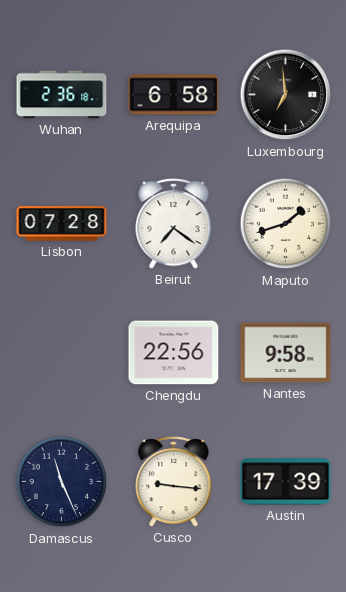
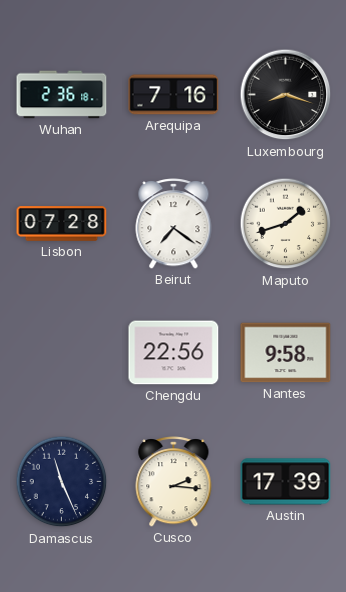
Arequipa: 6:58 -> 7:16
Luxembourg: 6:59 -> 8:18
Cusco: 9:16 -> 2:16
